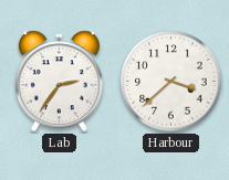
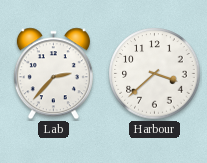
Lab: 2:36 -> 2:37
